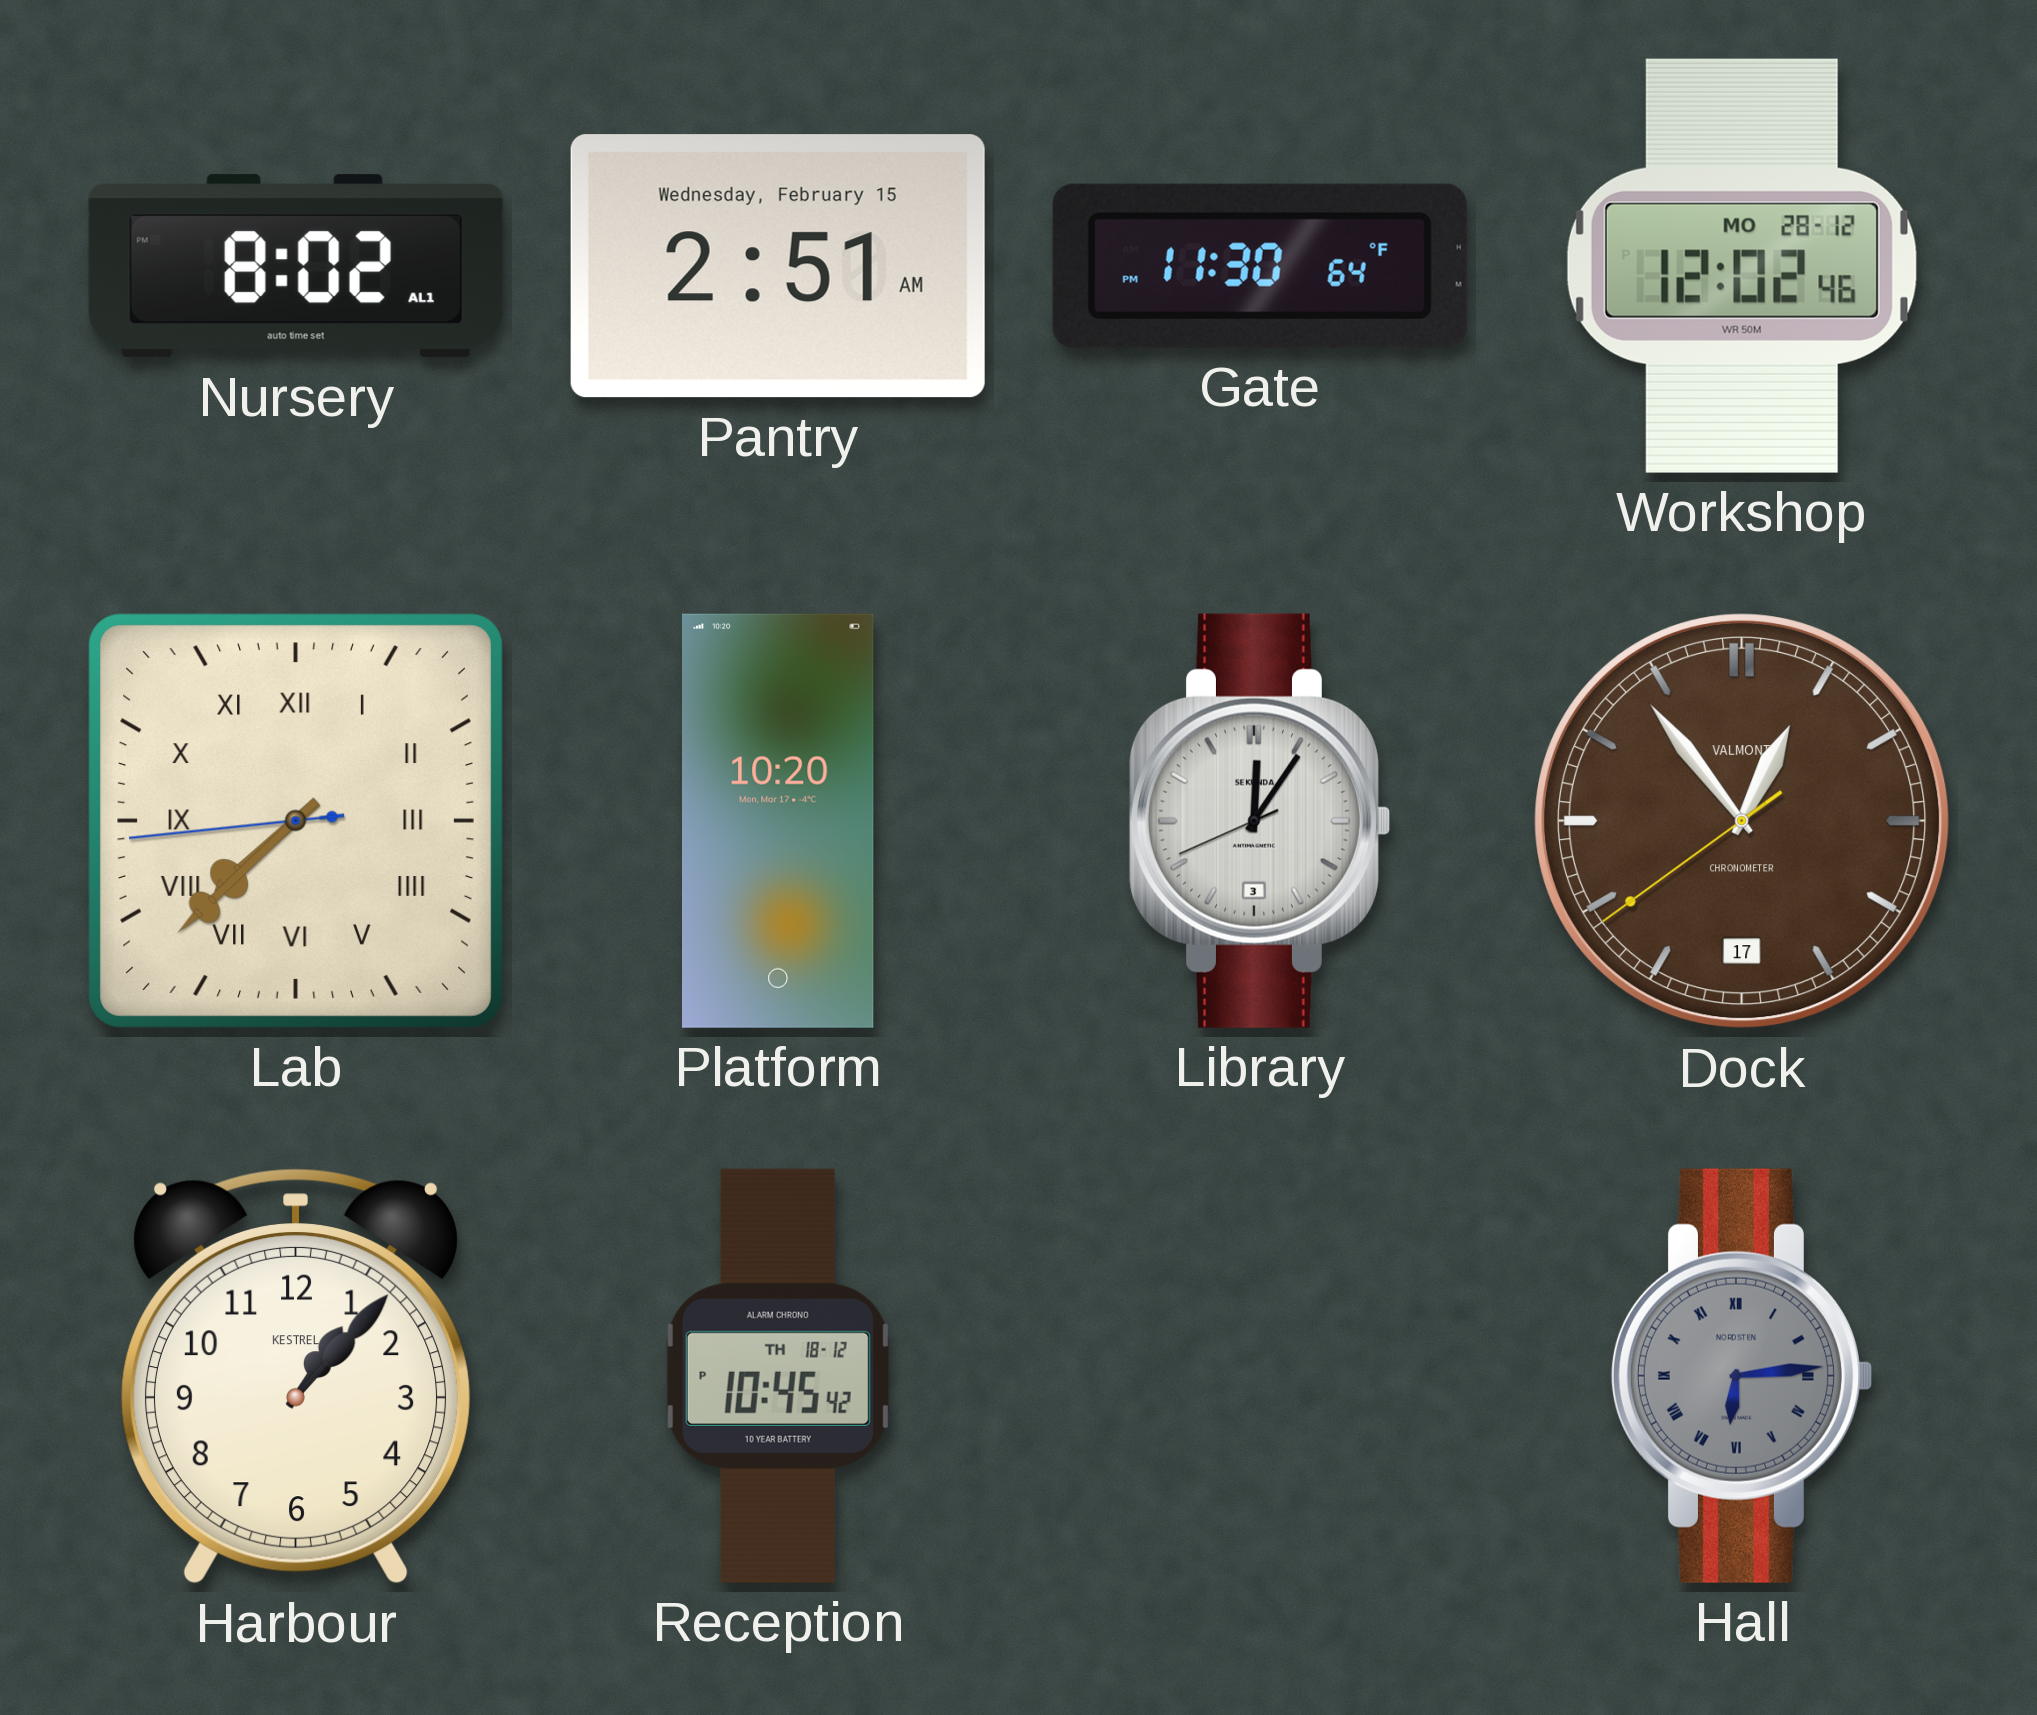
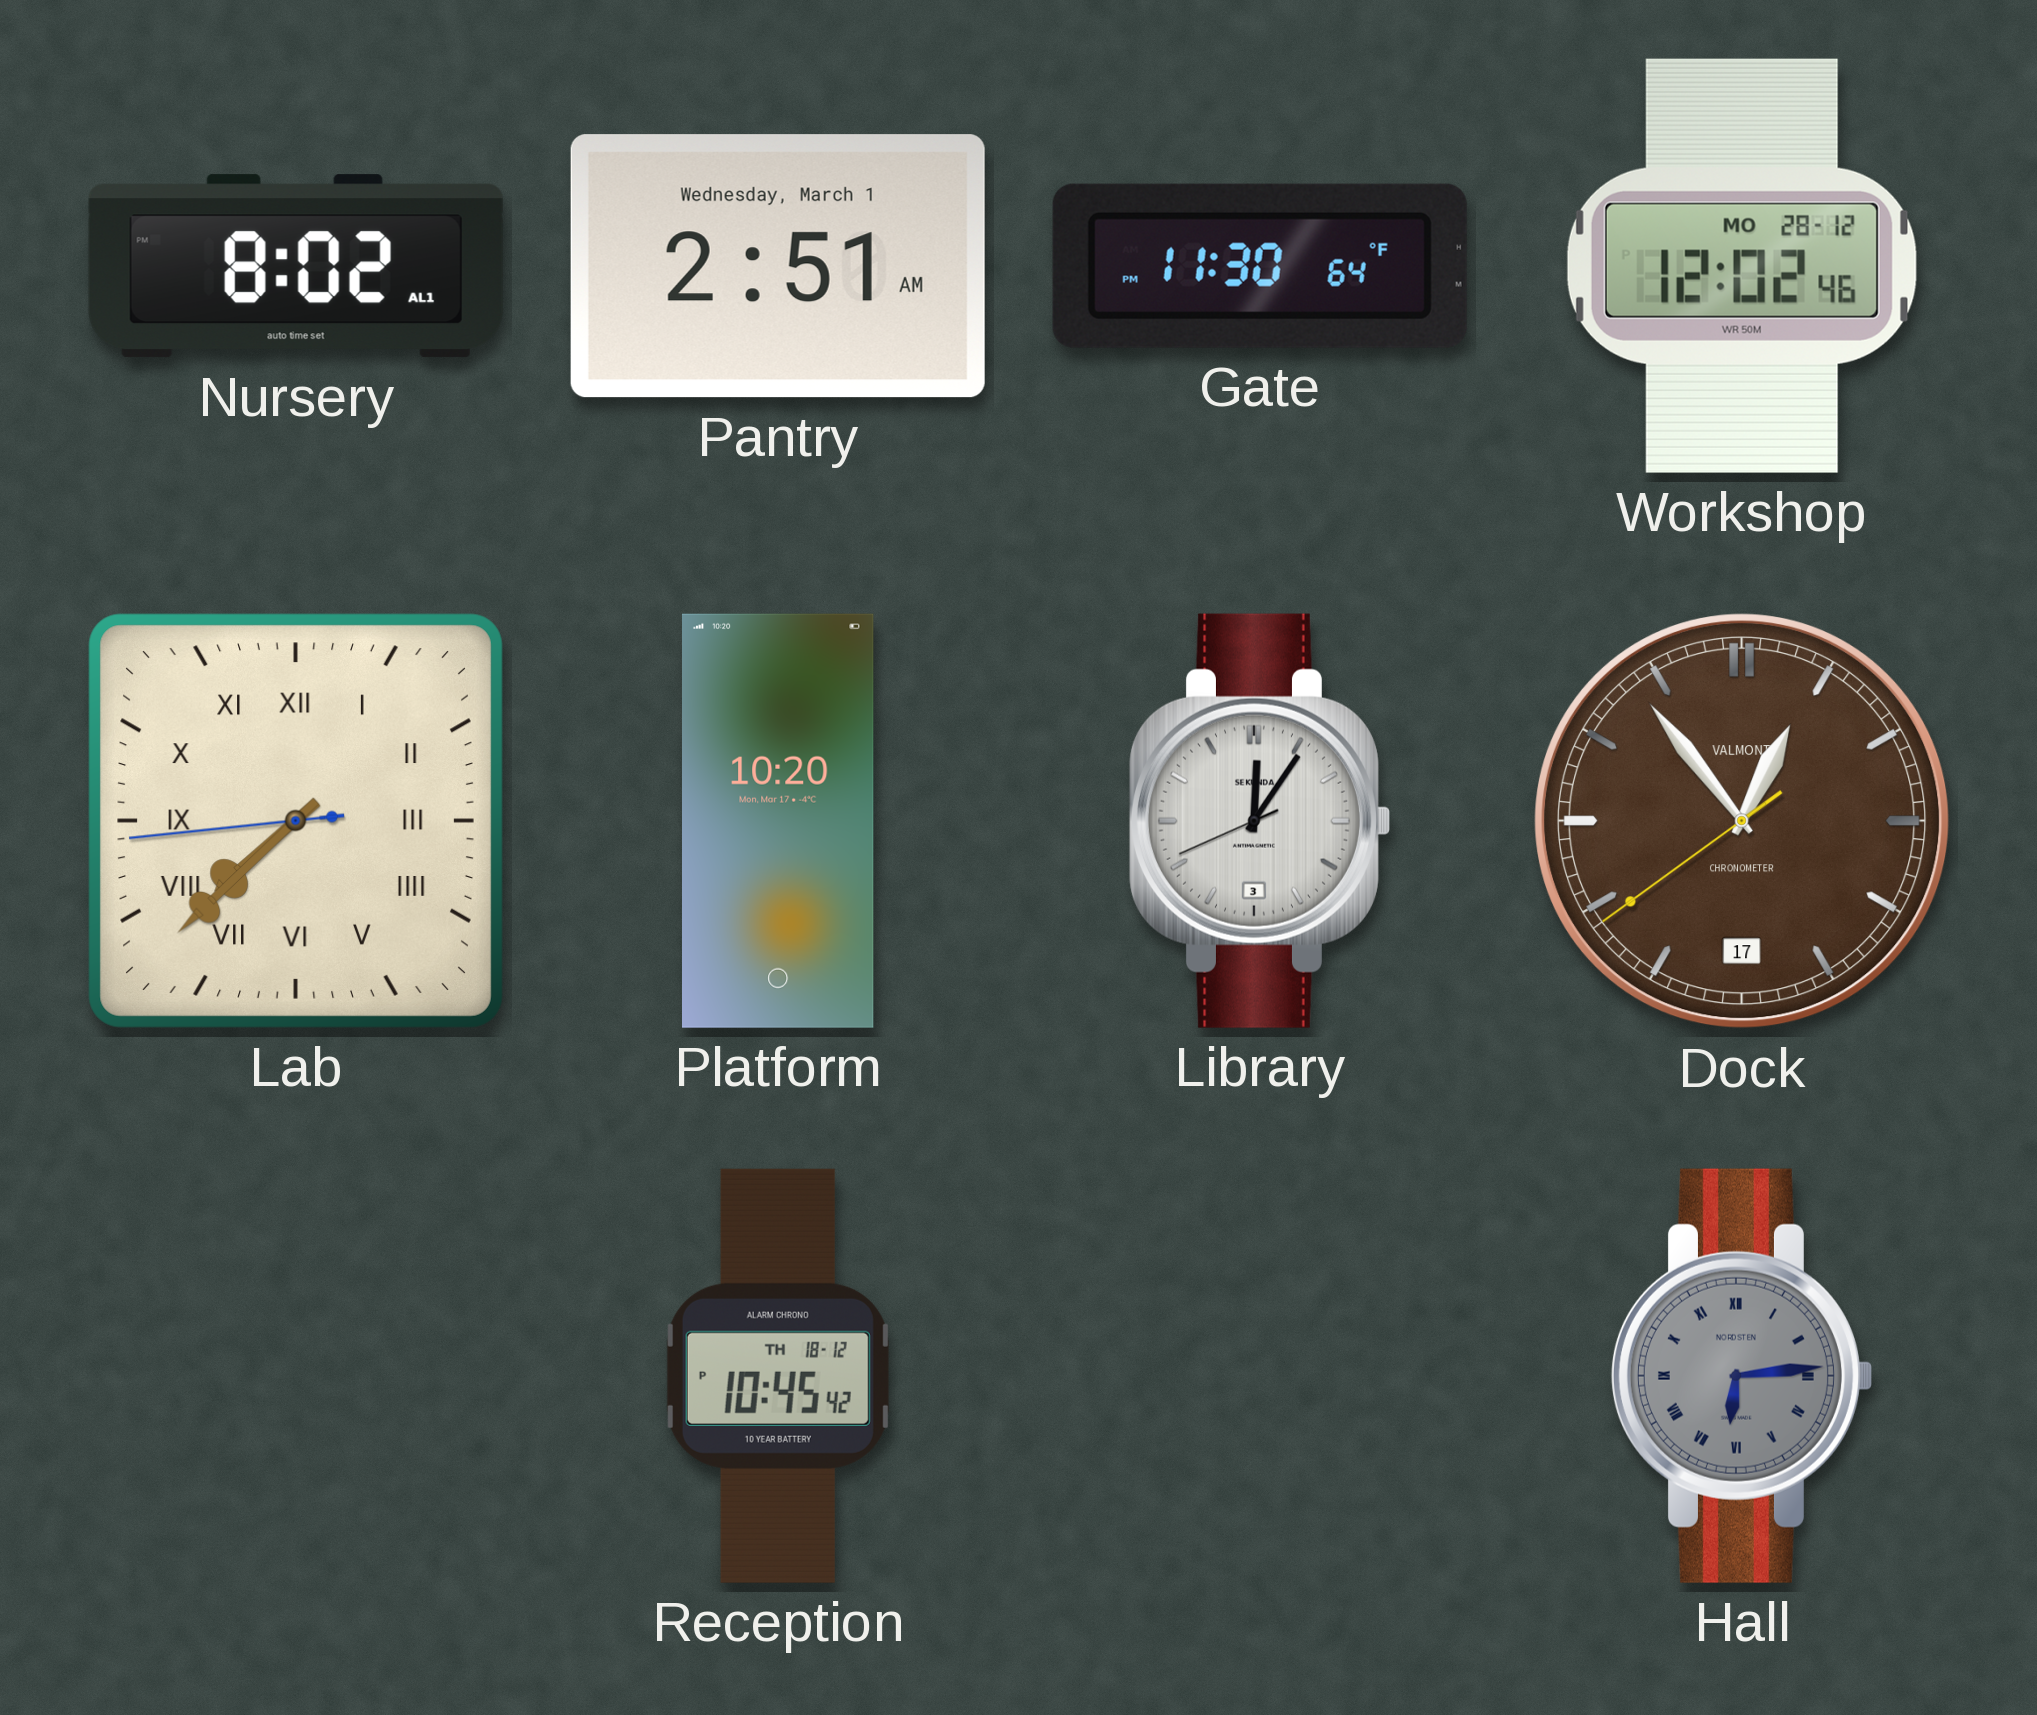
Pantry date: Wednesday, February 15 -> Wednesday, March 1
Harbour: 1:07 -> none
